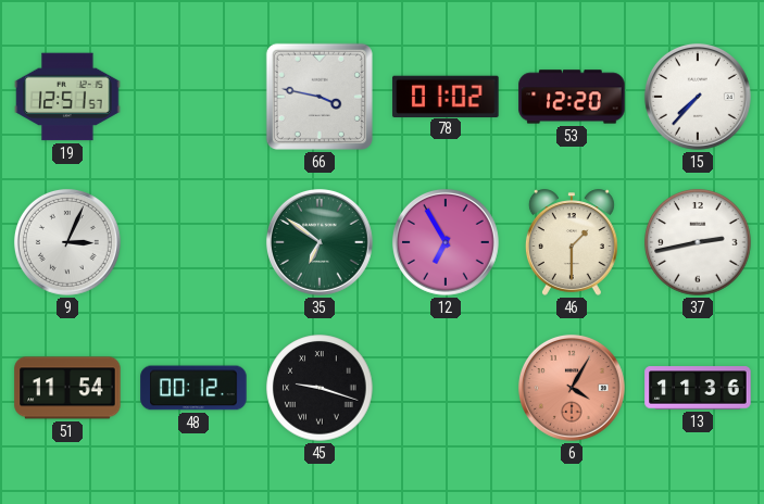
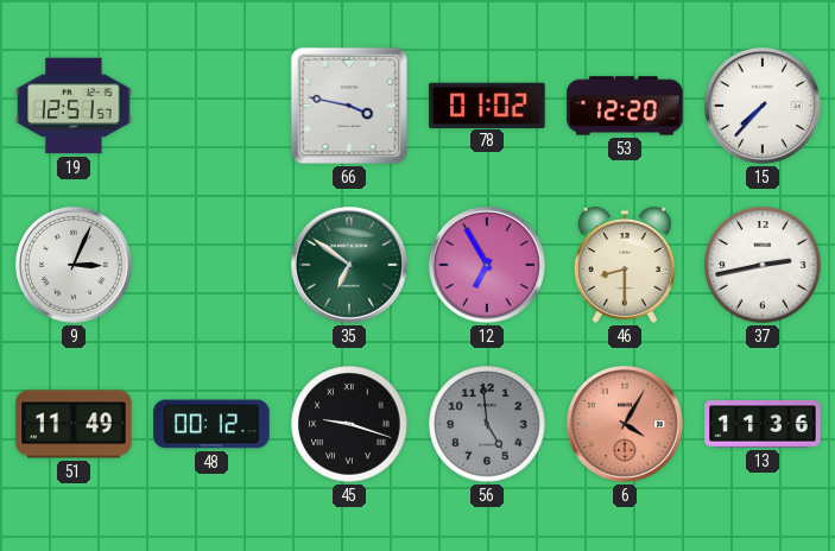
46: 1:30 -> 8:30
51: 11:54 -> 11:49
56: none -> 4:59
